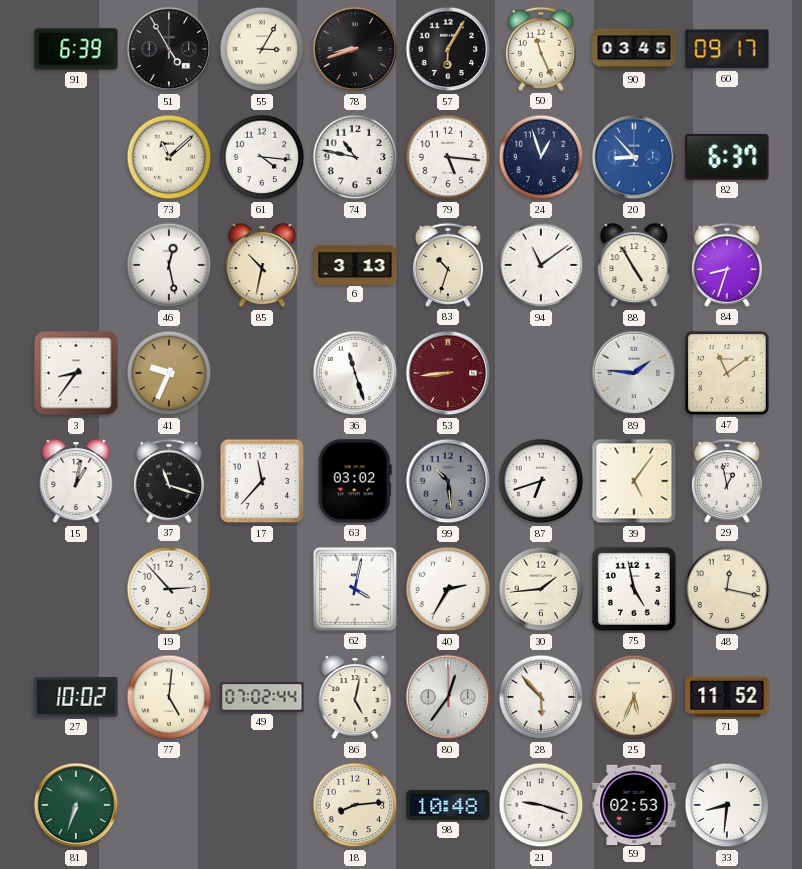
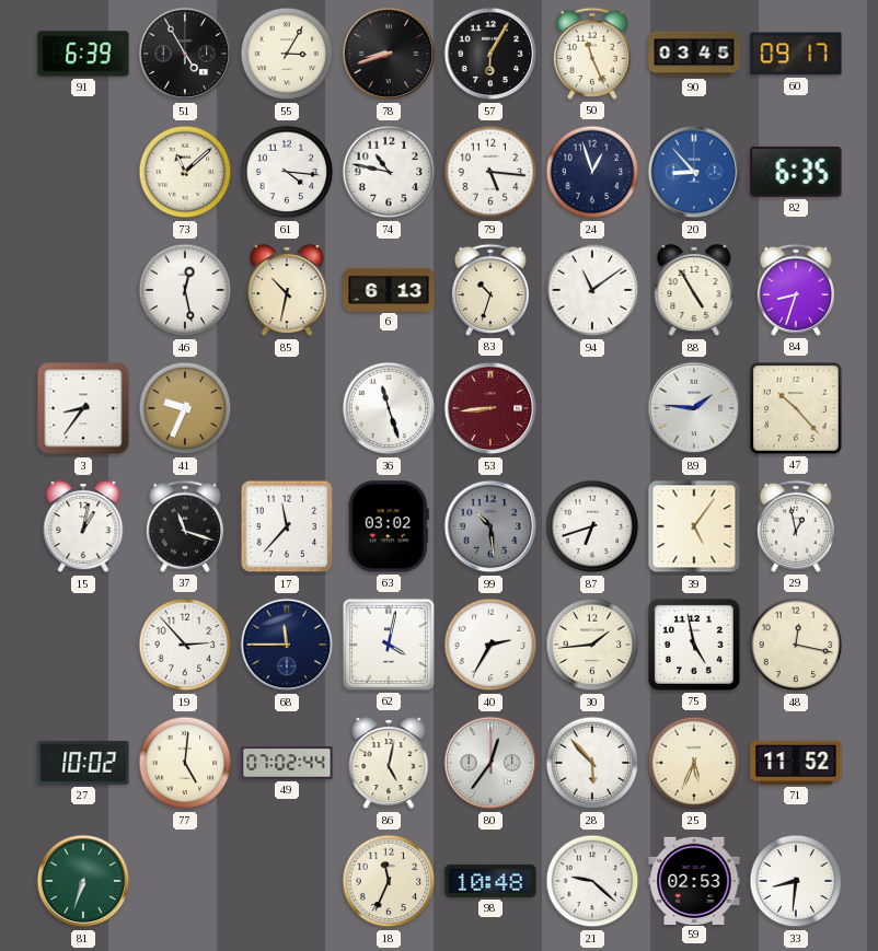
82: 6:37 -> 6:35
6: 3:13 -> 6:13
47: 11:09 -> 10:23
68: none -> 11:45
18: 8:14 -> 11:34
21: 9:18 -> 9:22
